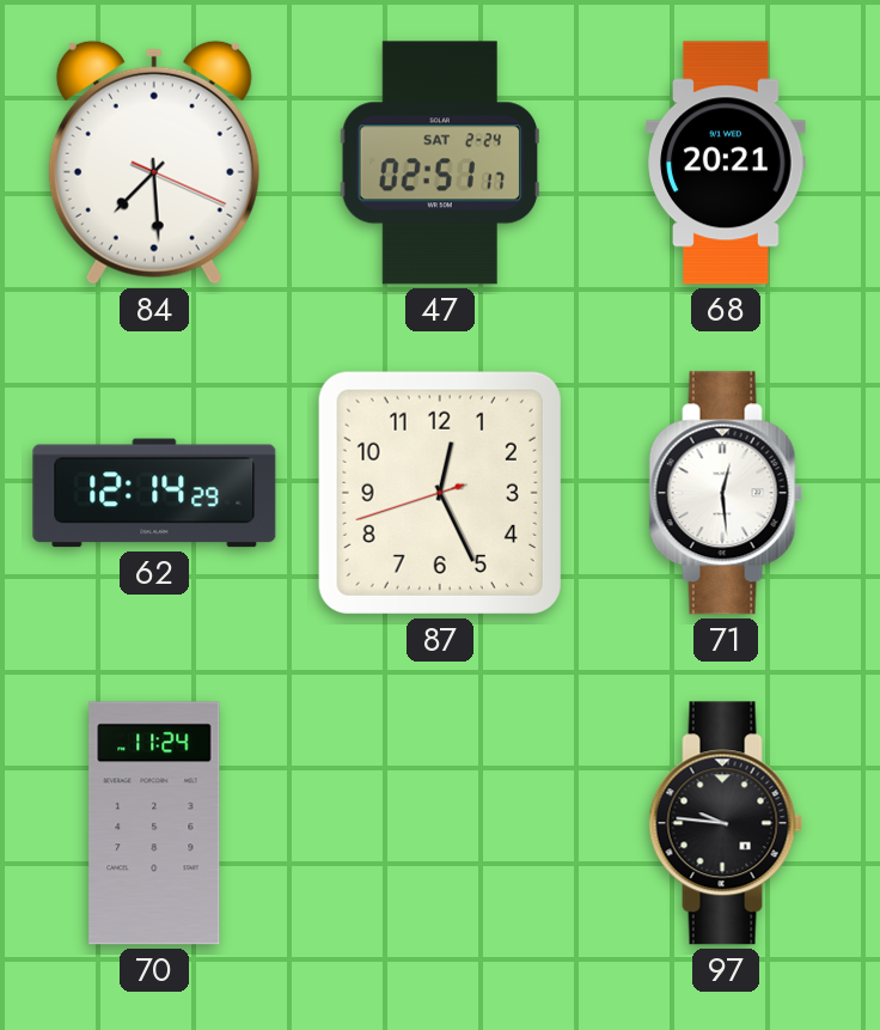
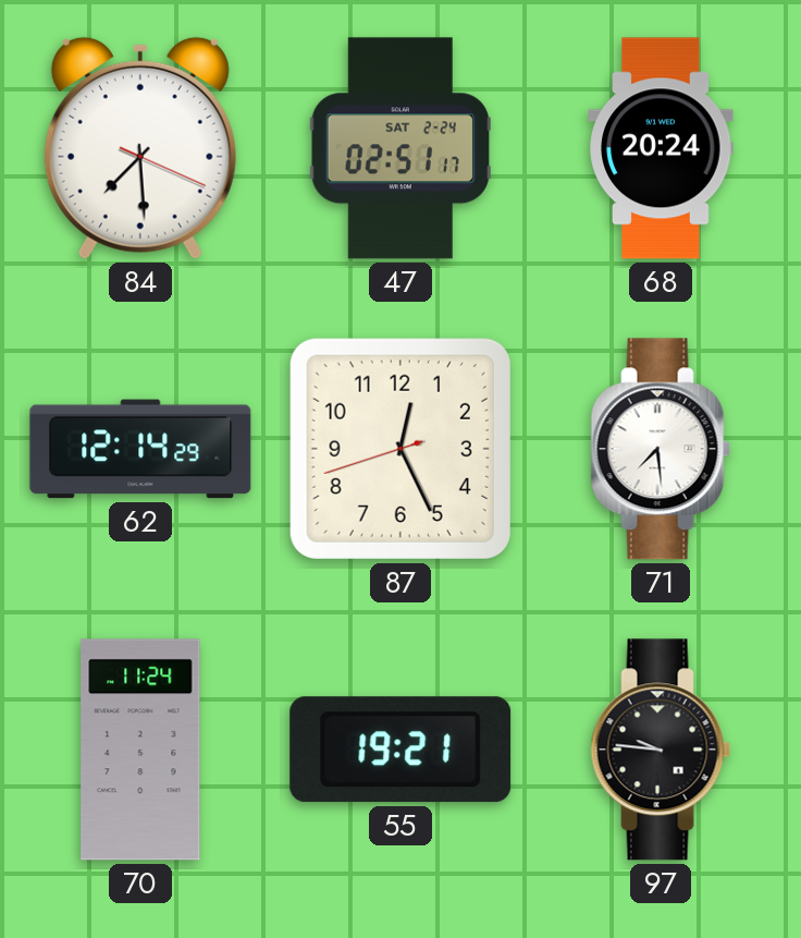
68: 20:21 -> 20:24
71: 12:29 -> 7:29
55: none -> 19:21
